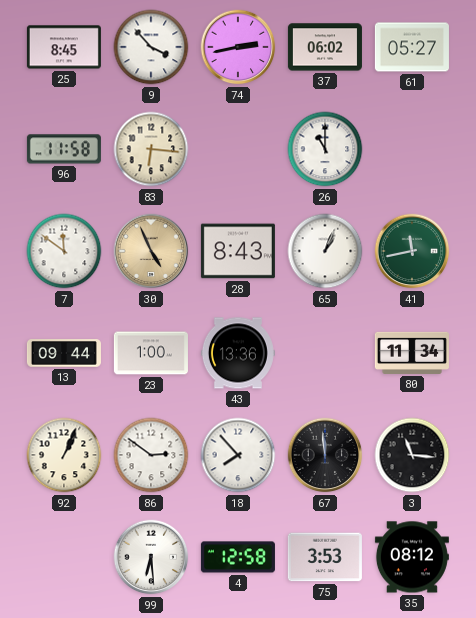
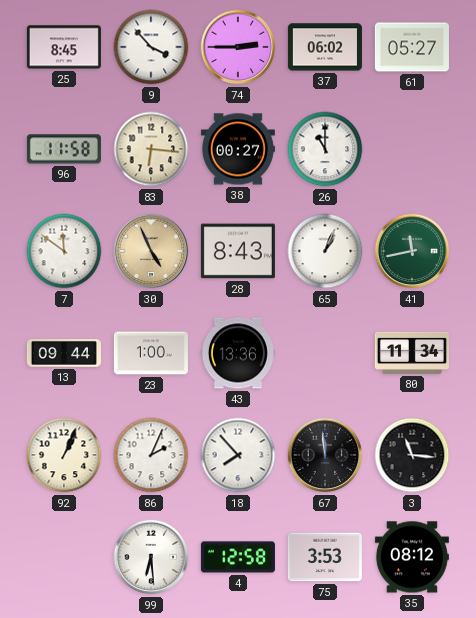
74: 2:43 -> 2:45
38: none -> 00:27
86: 2:51 -> 2:04
